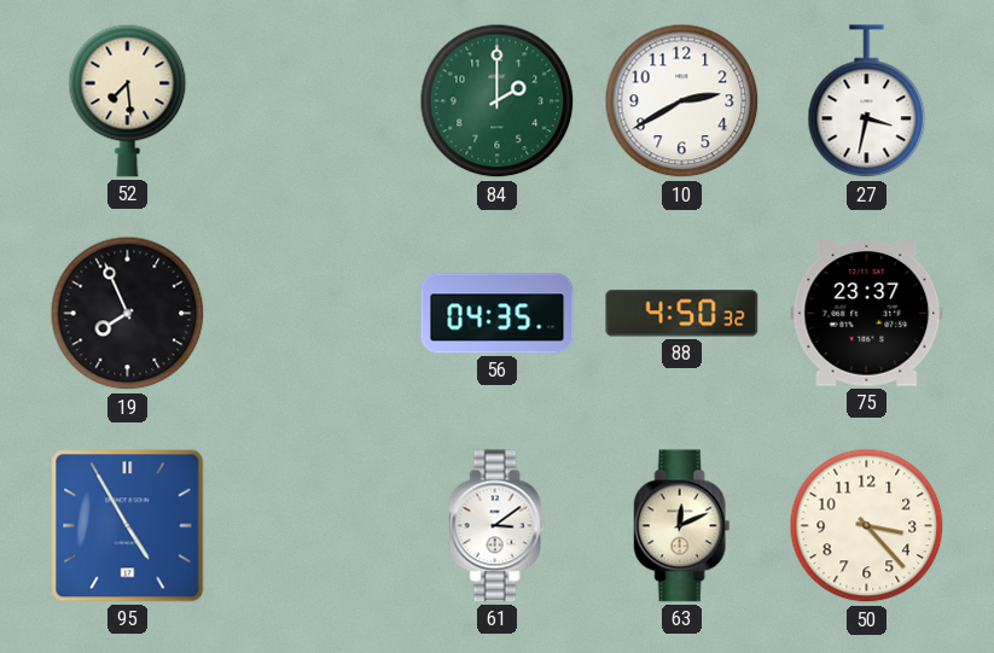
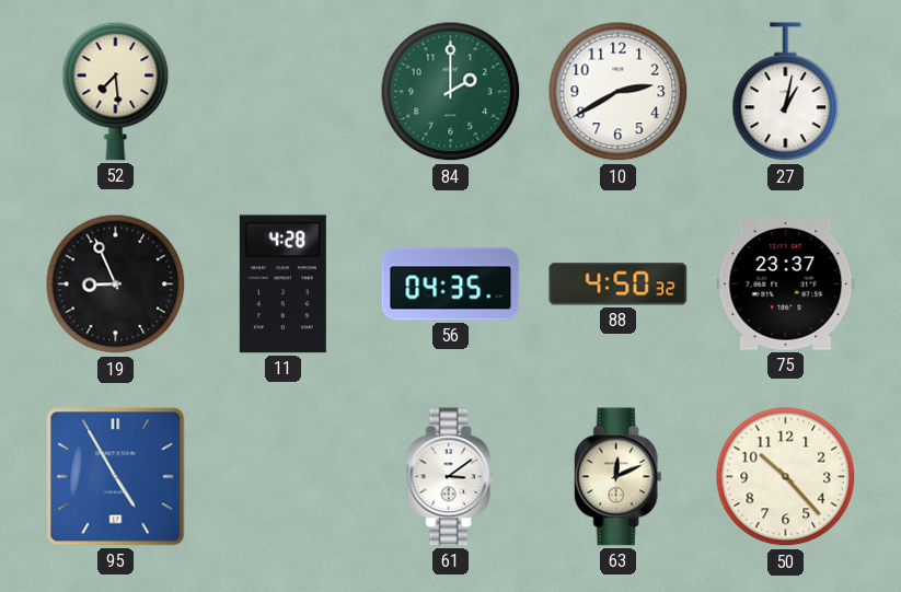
27: 3:32 -> 1:02
19: 7:56 -> 8:56
11: none -> 4:28
50: 3:23 -> 10:23
